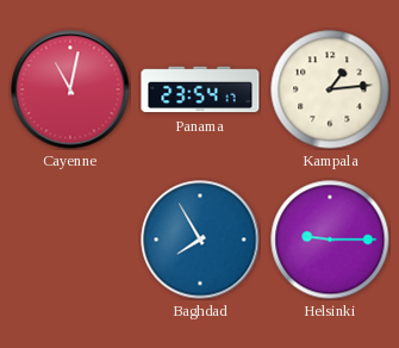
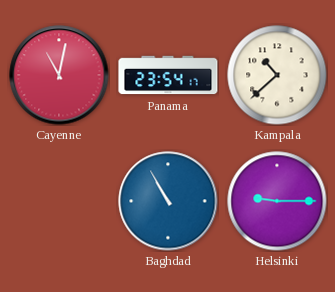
Kampala: 1:14 -> 10:38
Baghdad: 7:55 -> 10:55
